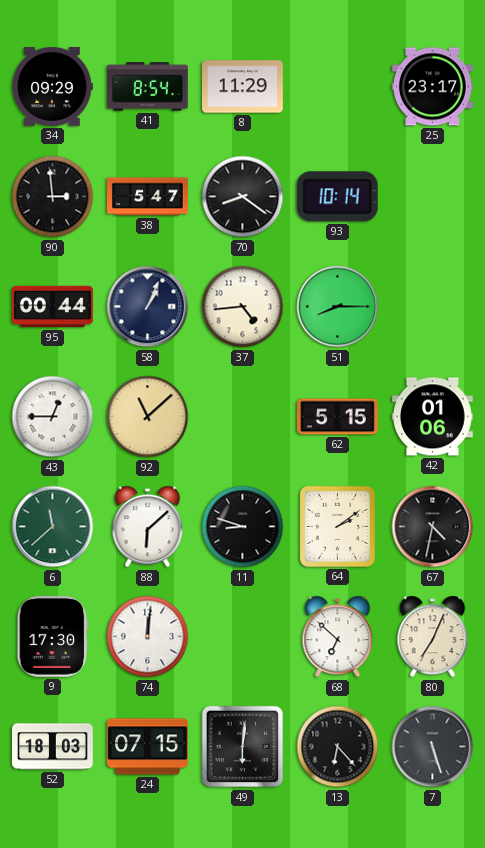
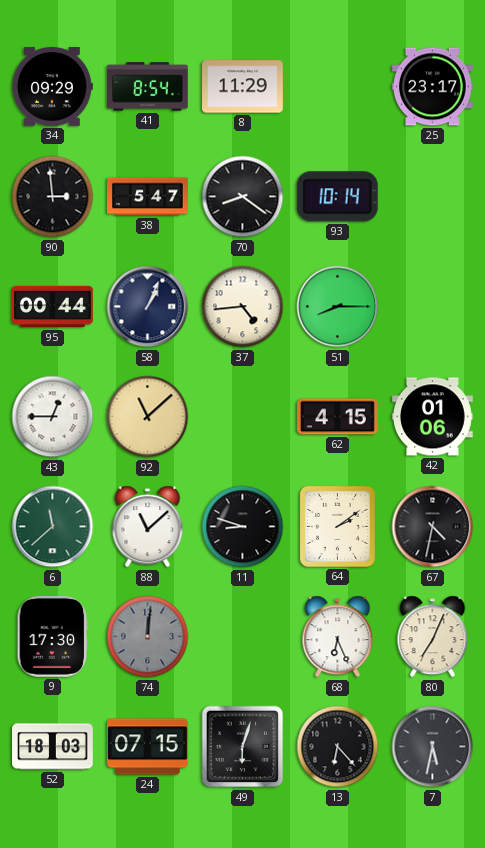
62: 5:15 -> 4:15
88: 6:08 -> 11:08
74 dial: white -> grey
68: 6:52 -> 6:26
49: 6:01 -> 6:03
7: 5:27 -> 5:32
